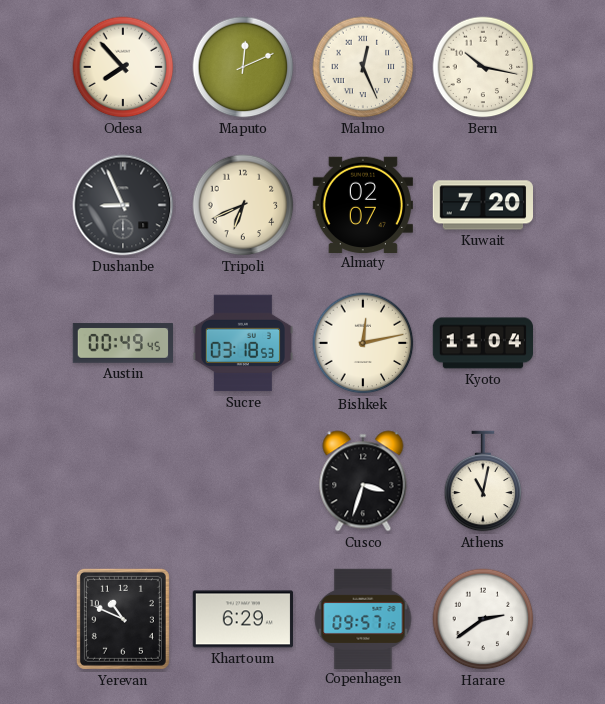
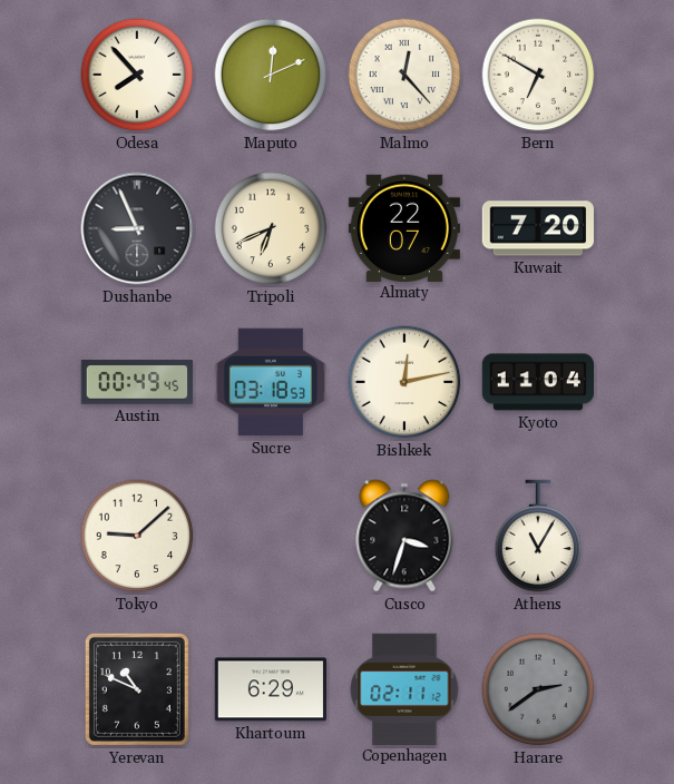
Malmo: 12:26 -> 12:23
Bern: 10:17 -> 6:50
Almaty: 02:07 -> 22:07
Tokyo: none -> 9:08
Athens: 11:02 -> 11:05
Copenhagen: 09:57 -> 02:11
Harare dial: white -> grey
